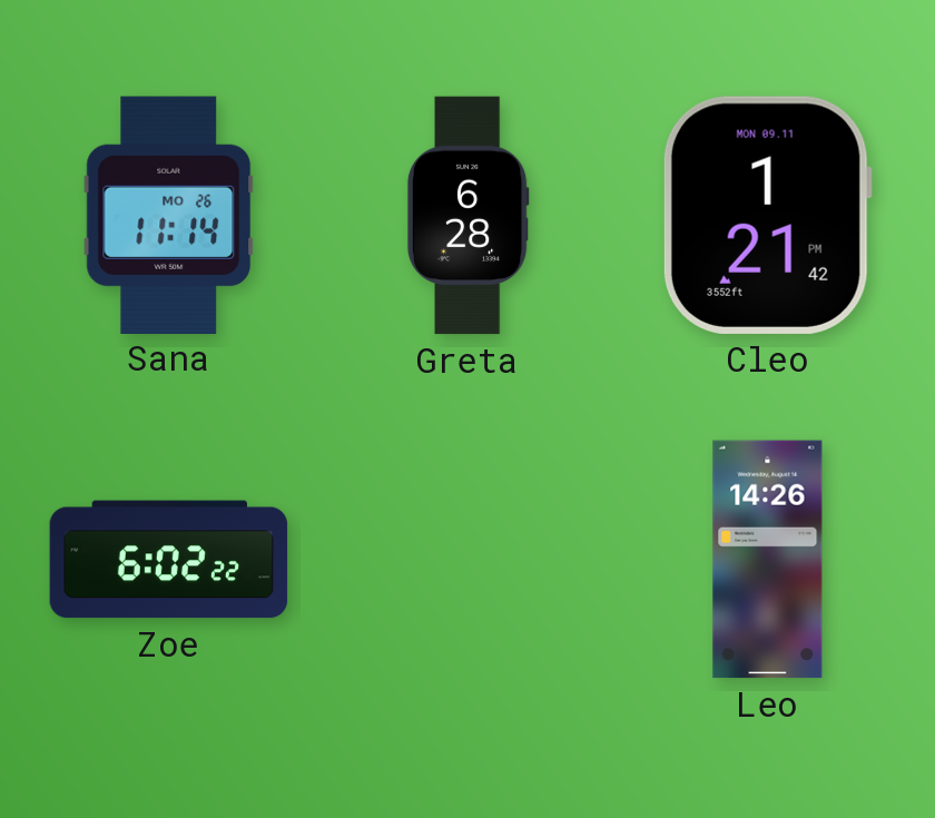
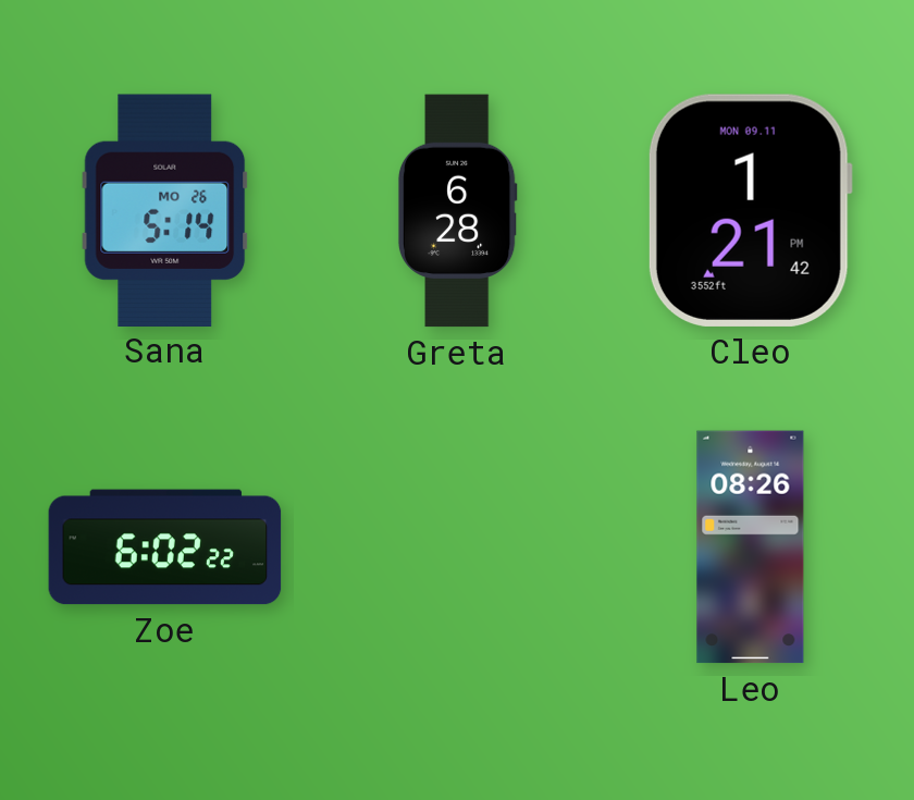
Sana: 11:14 -> 5:14
Leo: 14:26 -> 08:26
